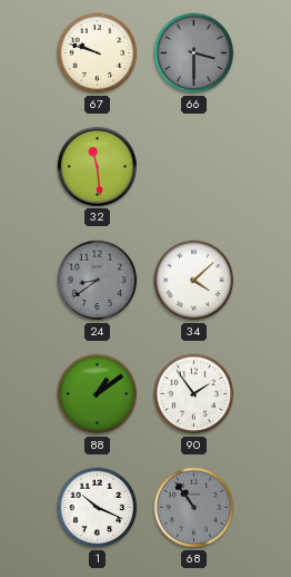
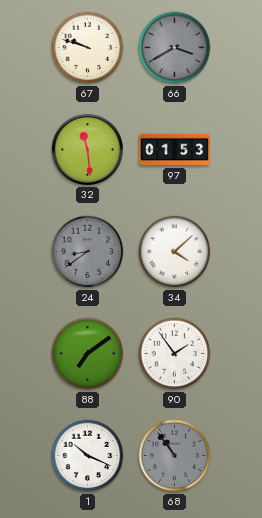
66: 3:30 -> 3:40
97: none -> 01:53
88: 1:09 -> 7:09
